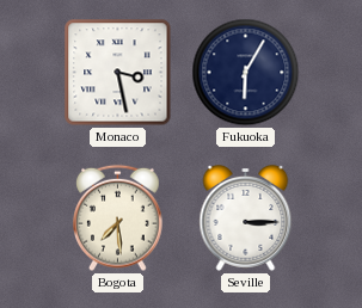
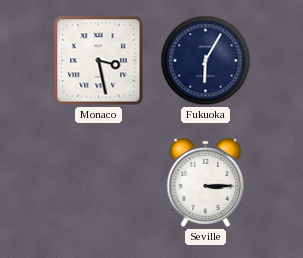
Bogota: 7:29 -> none
